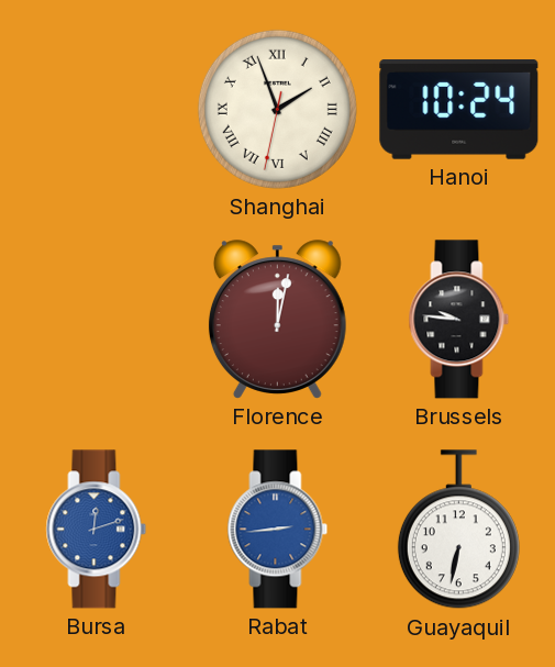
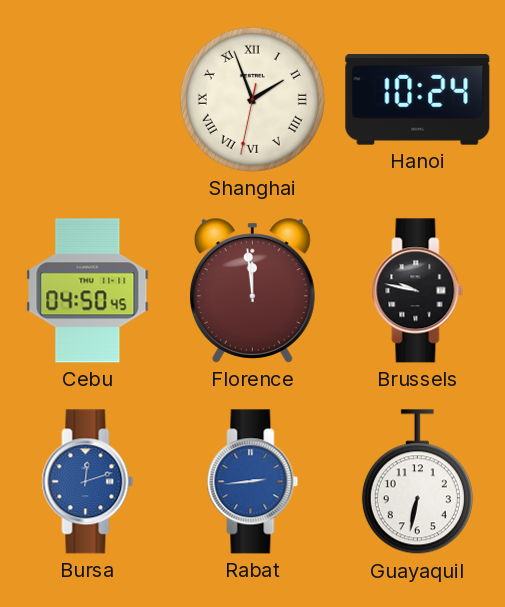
Cebu: none -> 04:50
Florence: 12:02 -> 11:59
Brussels: 9:46 -> 9:47
